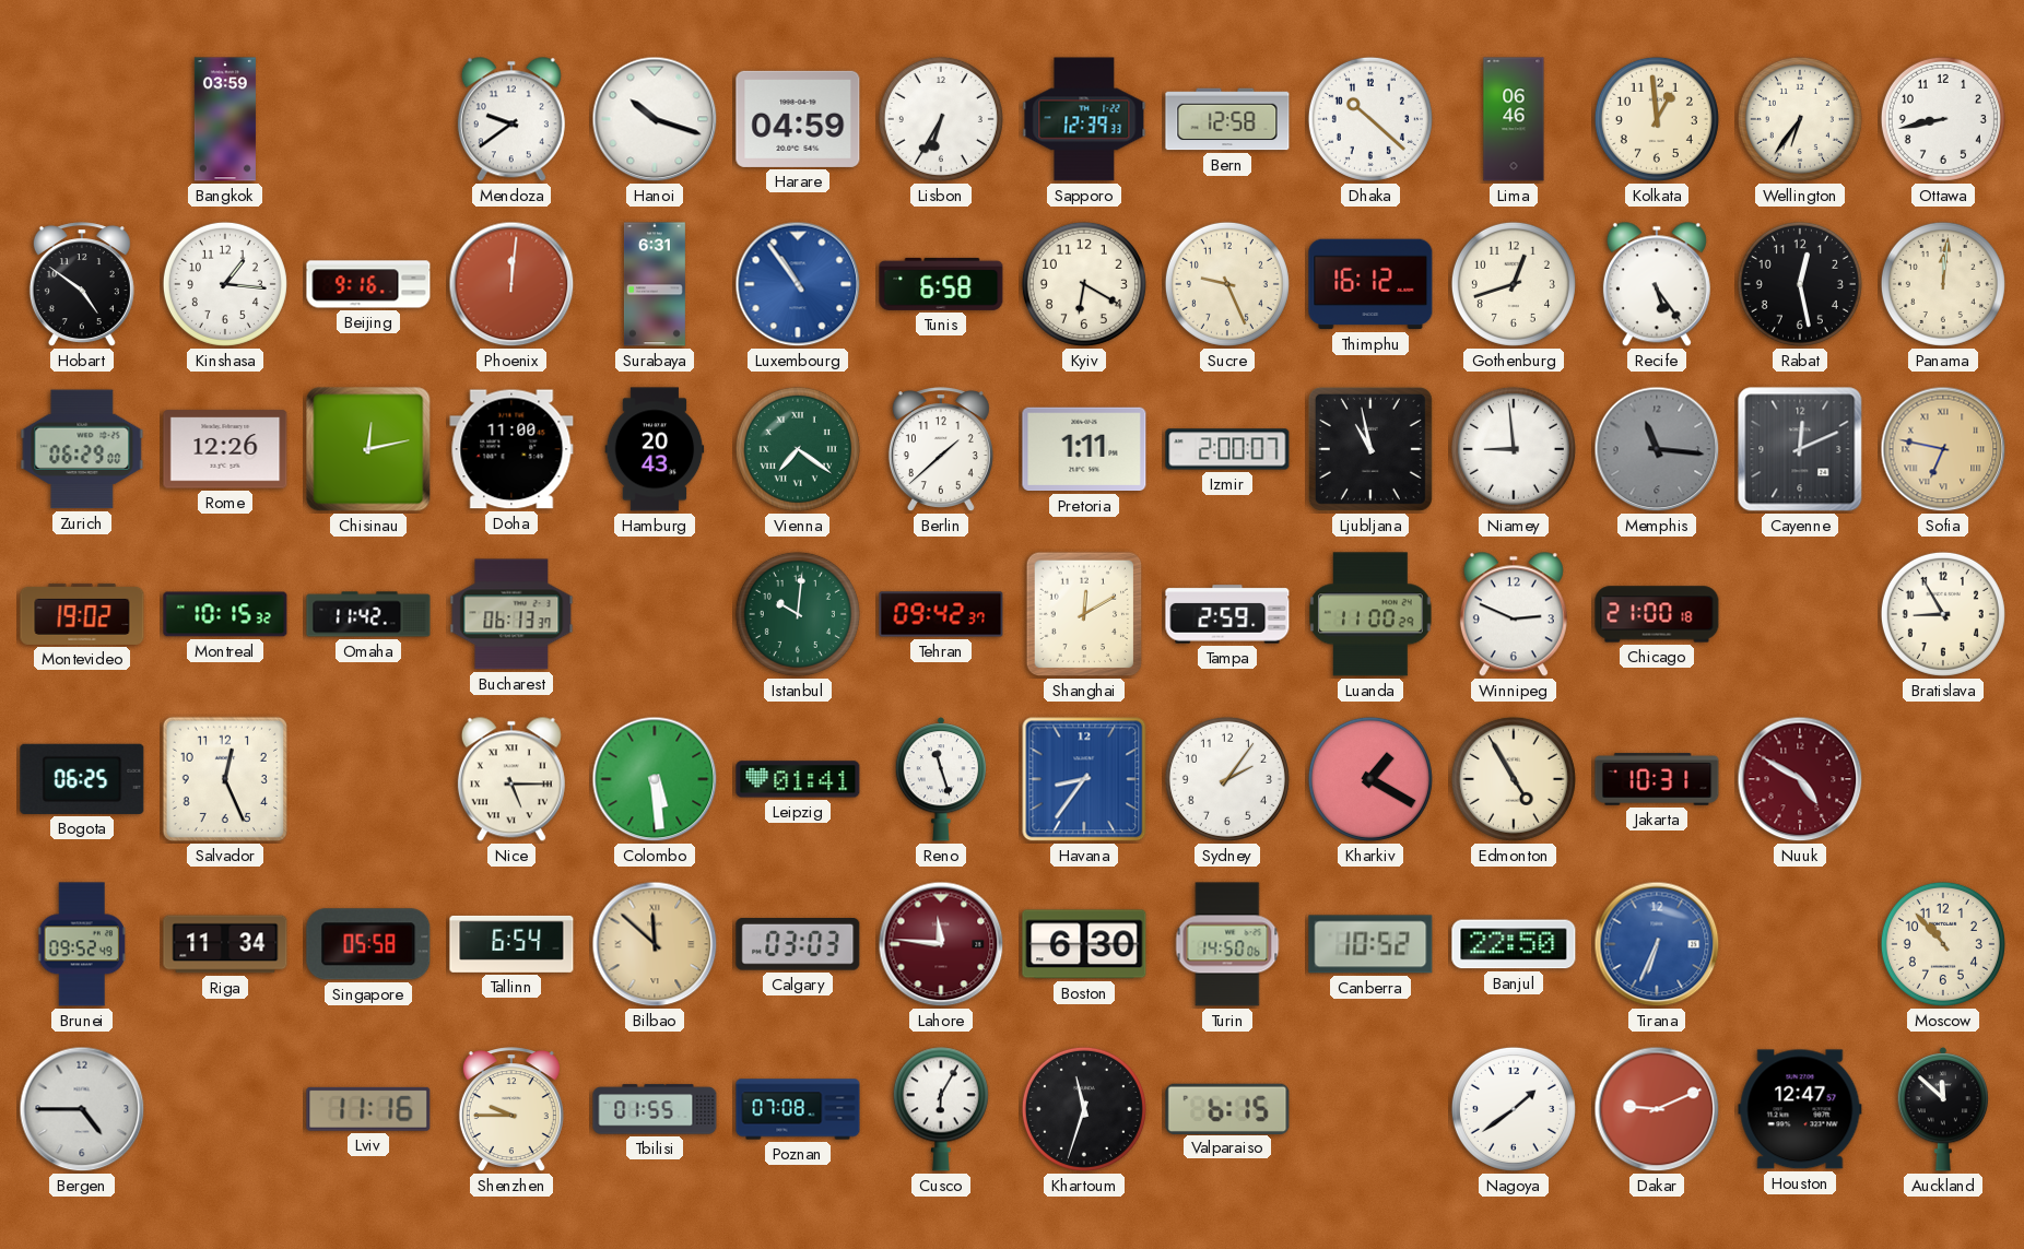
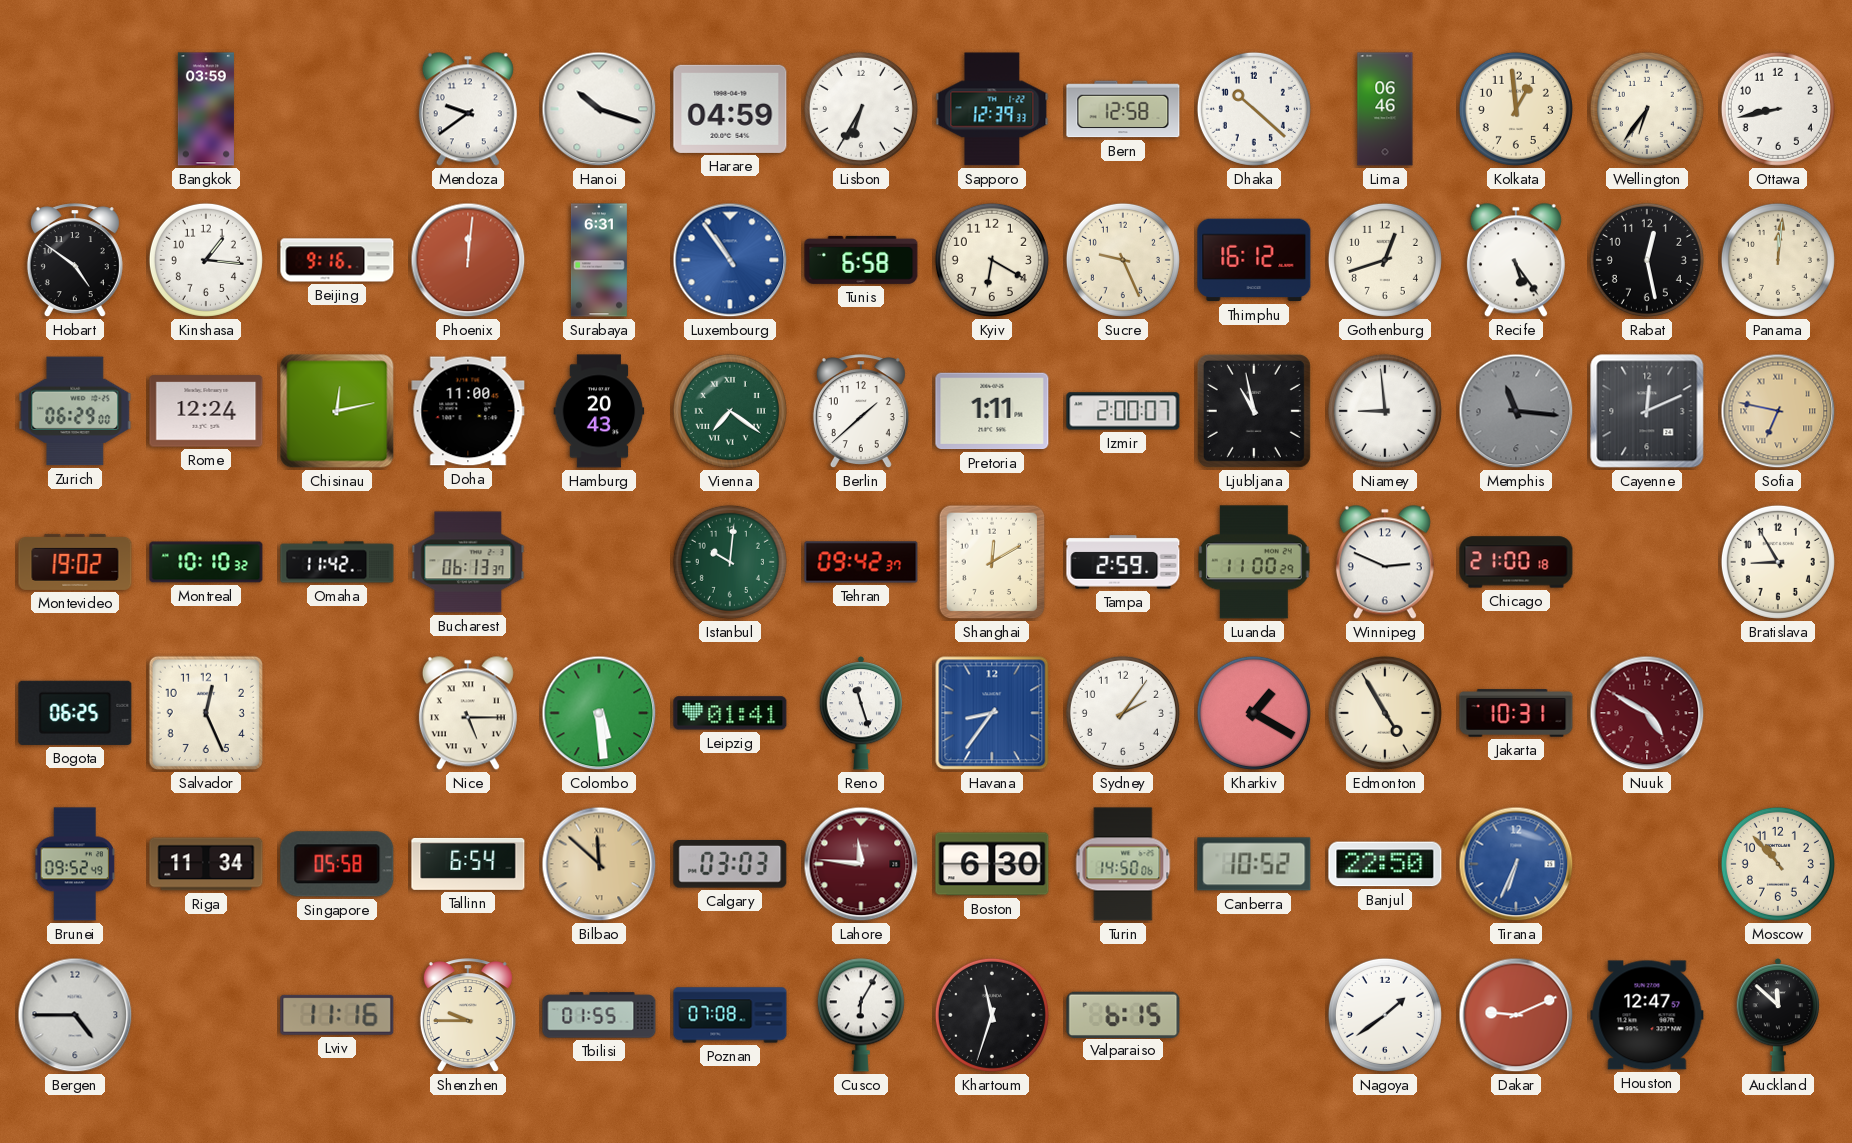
Rome: 12:26 -> 12:24
Montreal: 10:15 -> 10:10
